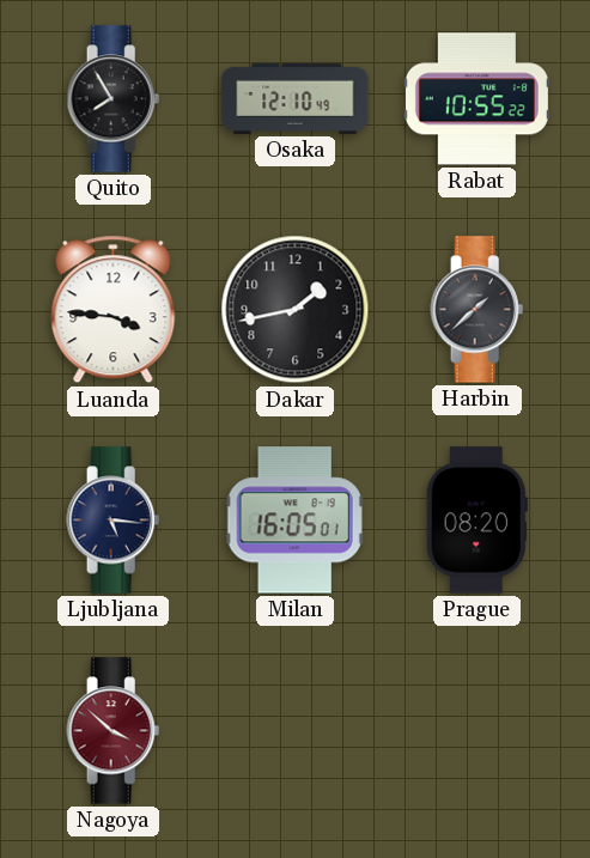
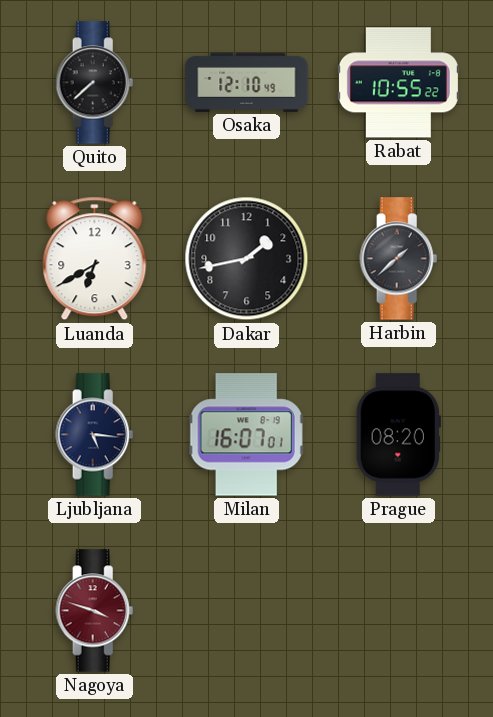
Quito: 7:55 -> 7:38
Luanda: 3:46 -> 6:40
Milan: 16:05 -> 16:07
Nagoya: 3:52 -> 3:48
